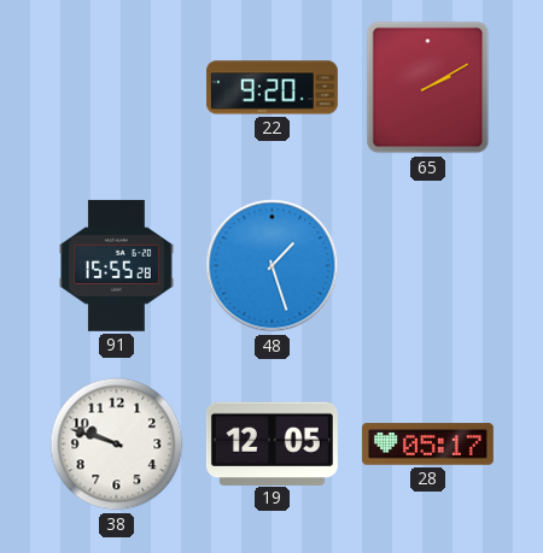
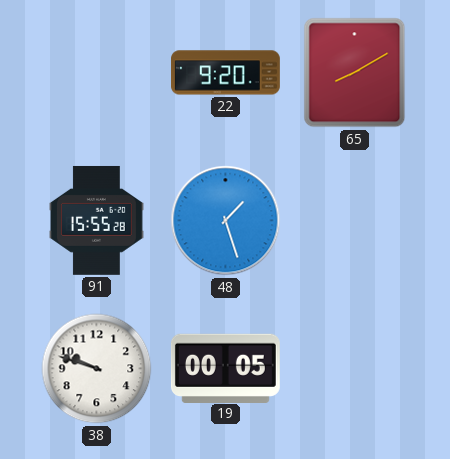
65: 2:10 -> 8:10
19: 12:05 -> 00:05
28: 05:17 -> none
